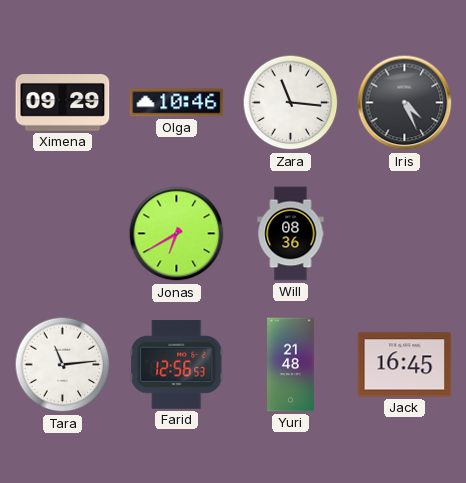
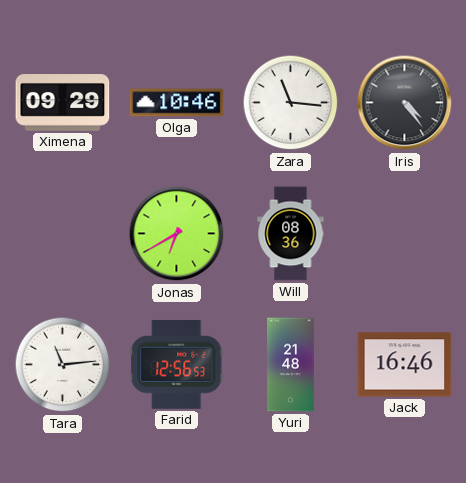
Iris: 4:26 -> 4:24
Jack: 16:45 -> 16:46
